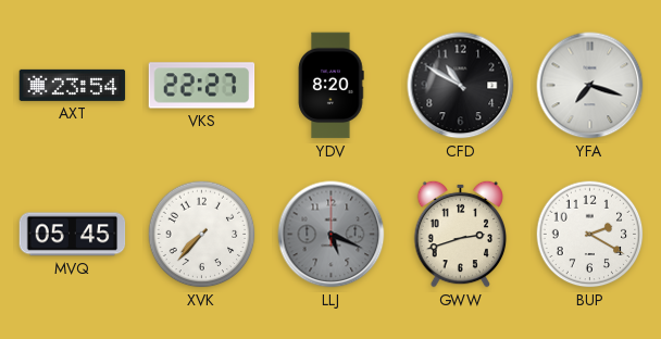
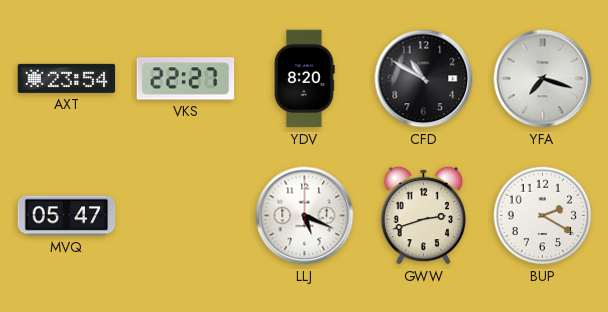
MVQ: 05:45 -> 05:47
XVK: 7:37 -> none
LLJ dial: grey -> white
